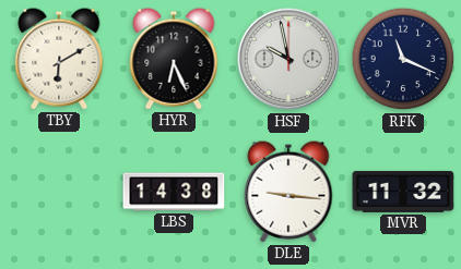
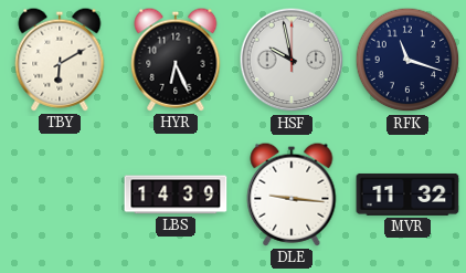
RFK: 11:19 -> 11:18
LBS: 14:38 -> 14:39
